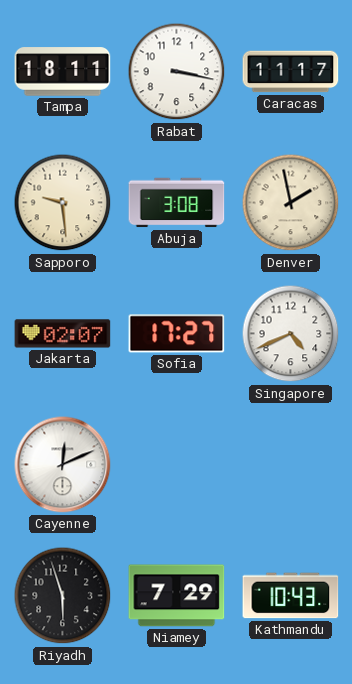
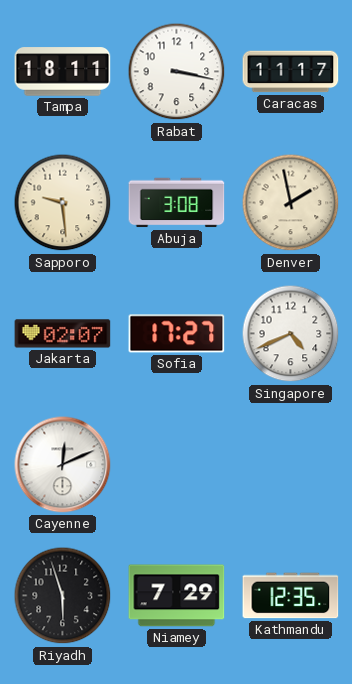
Kathmandu: 10:43 -> 12:35
